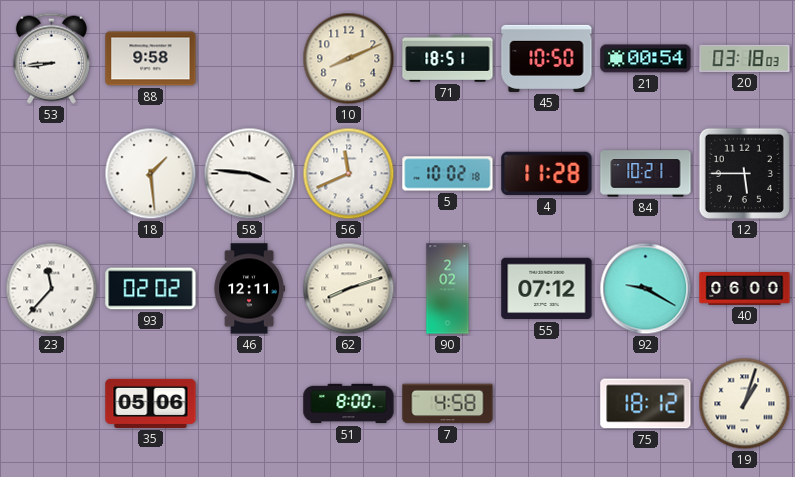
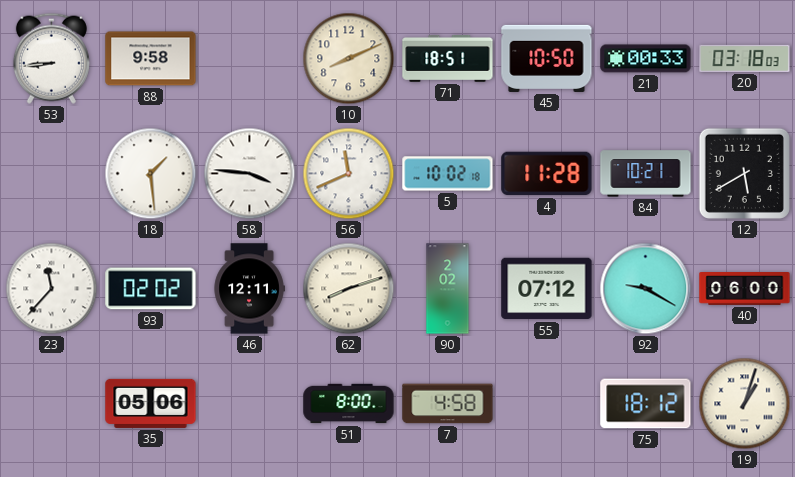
21: 00:54 -> 00:33
12: 5:45 -> 5:40
